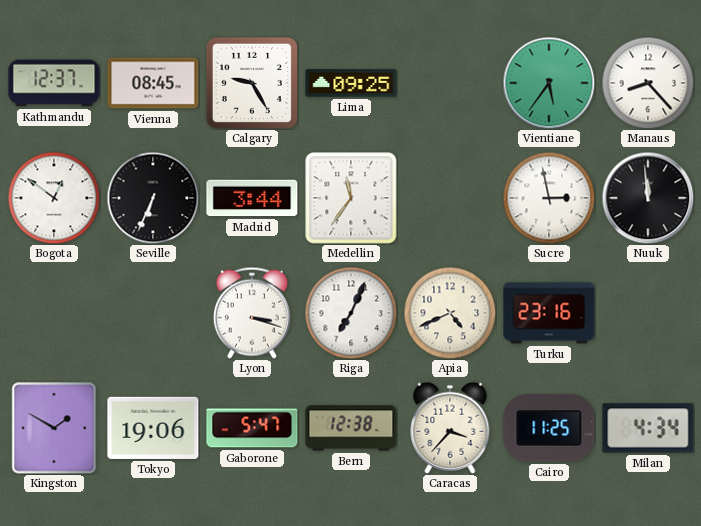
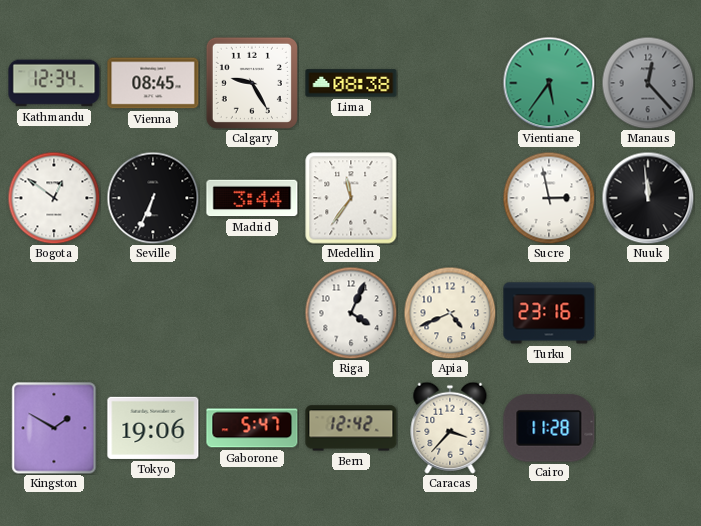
Kathmandu: 12:37 -> 12:34
Lima: 09:25 -> 08:38
Manaus: 8:23 -> 12:23
Manaus dial: white -> grey
Lyon: 3:18 -> none
Riga: 7:04 -> 4:04
Bern: 12:38 -> 12:42
Cairo: 11:25 -> 11:28
Milan: 4:34 -> none
